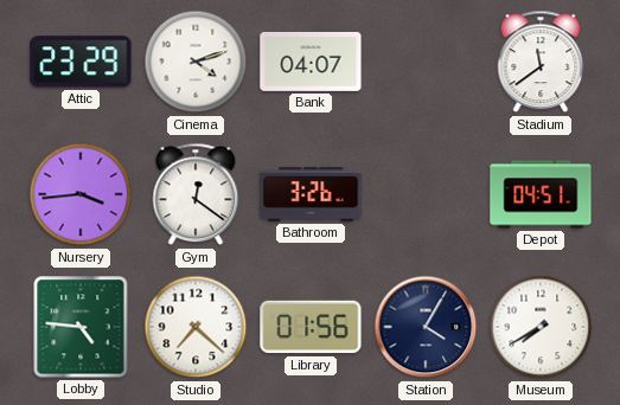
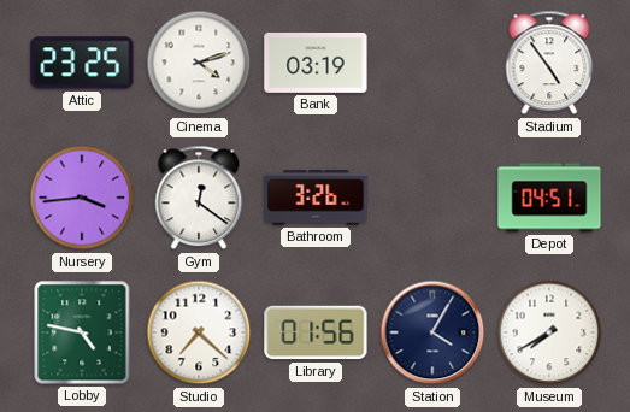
Attic: 23:29 -> 23:25
Bank: 04:07 -> 03:19
Stadium: 11:39 -> 4:54
Lobby: 4:46 -> 4:47
